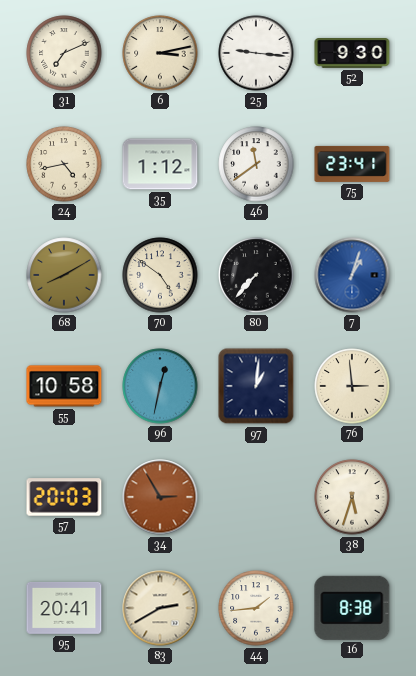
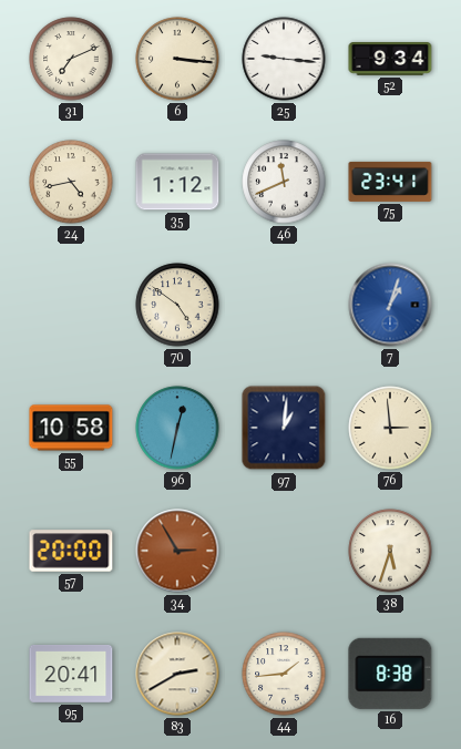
6: 3:13 -> 3:16
52: 9:30 -> 9:34
46: 11:39 -> 11:41
68: 8:10 -> none
80: 7:37 -> none
57: 20:03 -> 20:00
